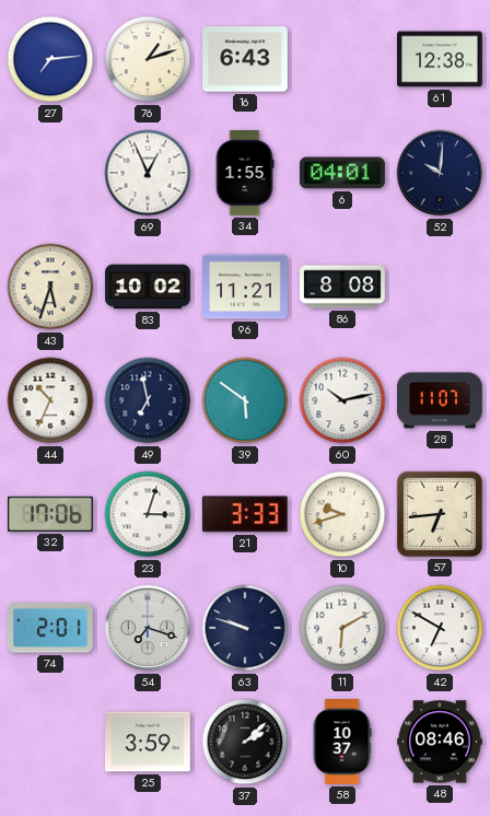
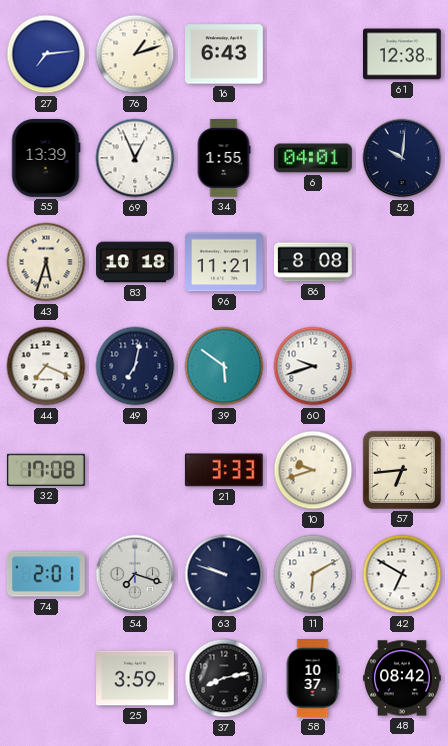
55: none -> 13:39
83: 10:02 -> 10:18
44: 10:34 -> 7:19
49: 6:58 -> 7:02
60: 10:13 -> 9:42
28: 11:07 -> none
32: 17:06 -> 17:08
23: 3:03 -> none
37: 2:08 -> 8:13
48: 08:46 -> 08:42
